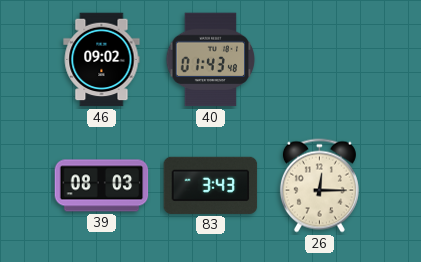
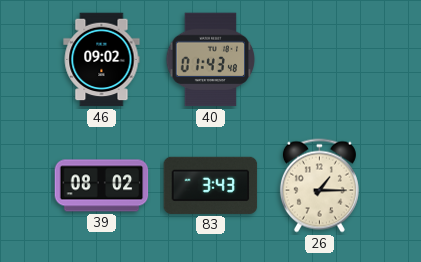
39: 08:03 -> 08:02
26: 12:15 -> 1:15
